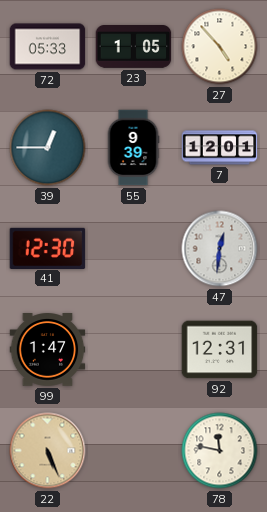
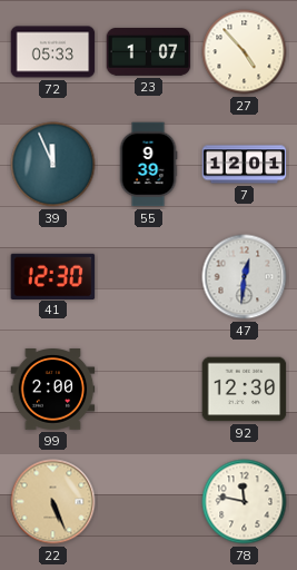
23: 1:05 -> 1:07
39: 12:45 -> 11:56
99: 1:47 -> 2:00
92: 12:31 -> 12:30
